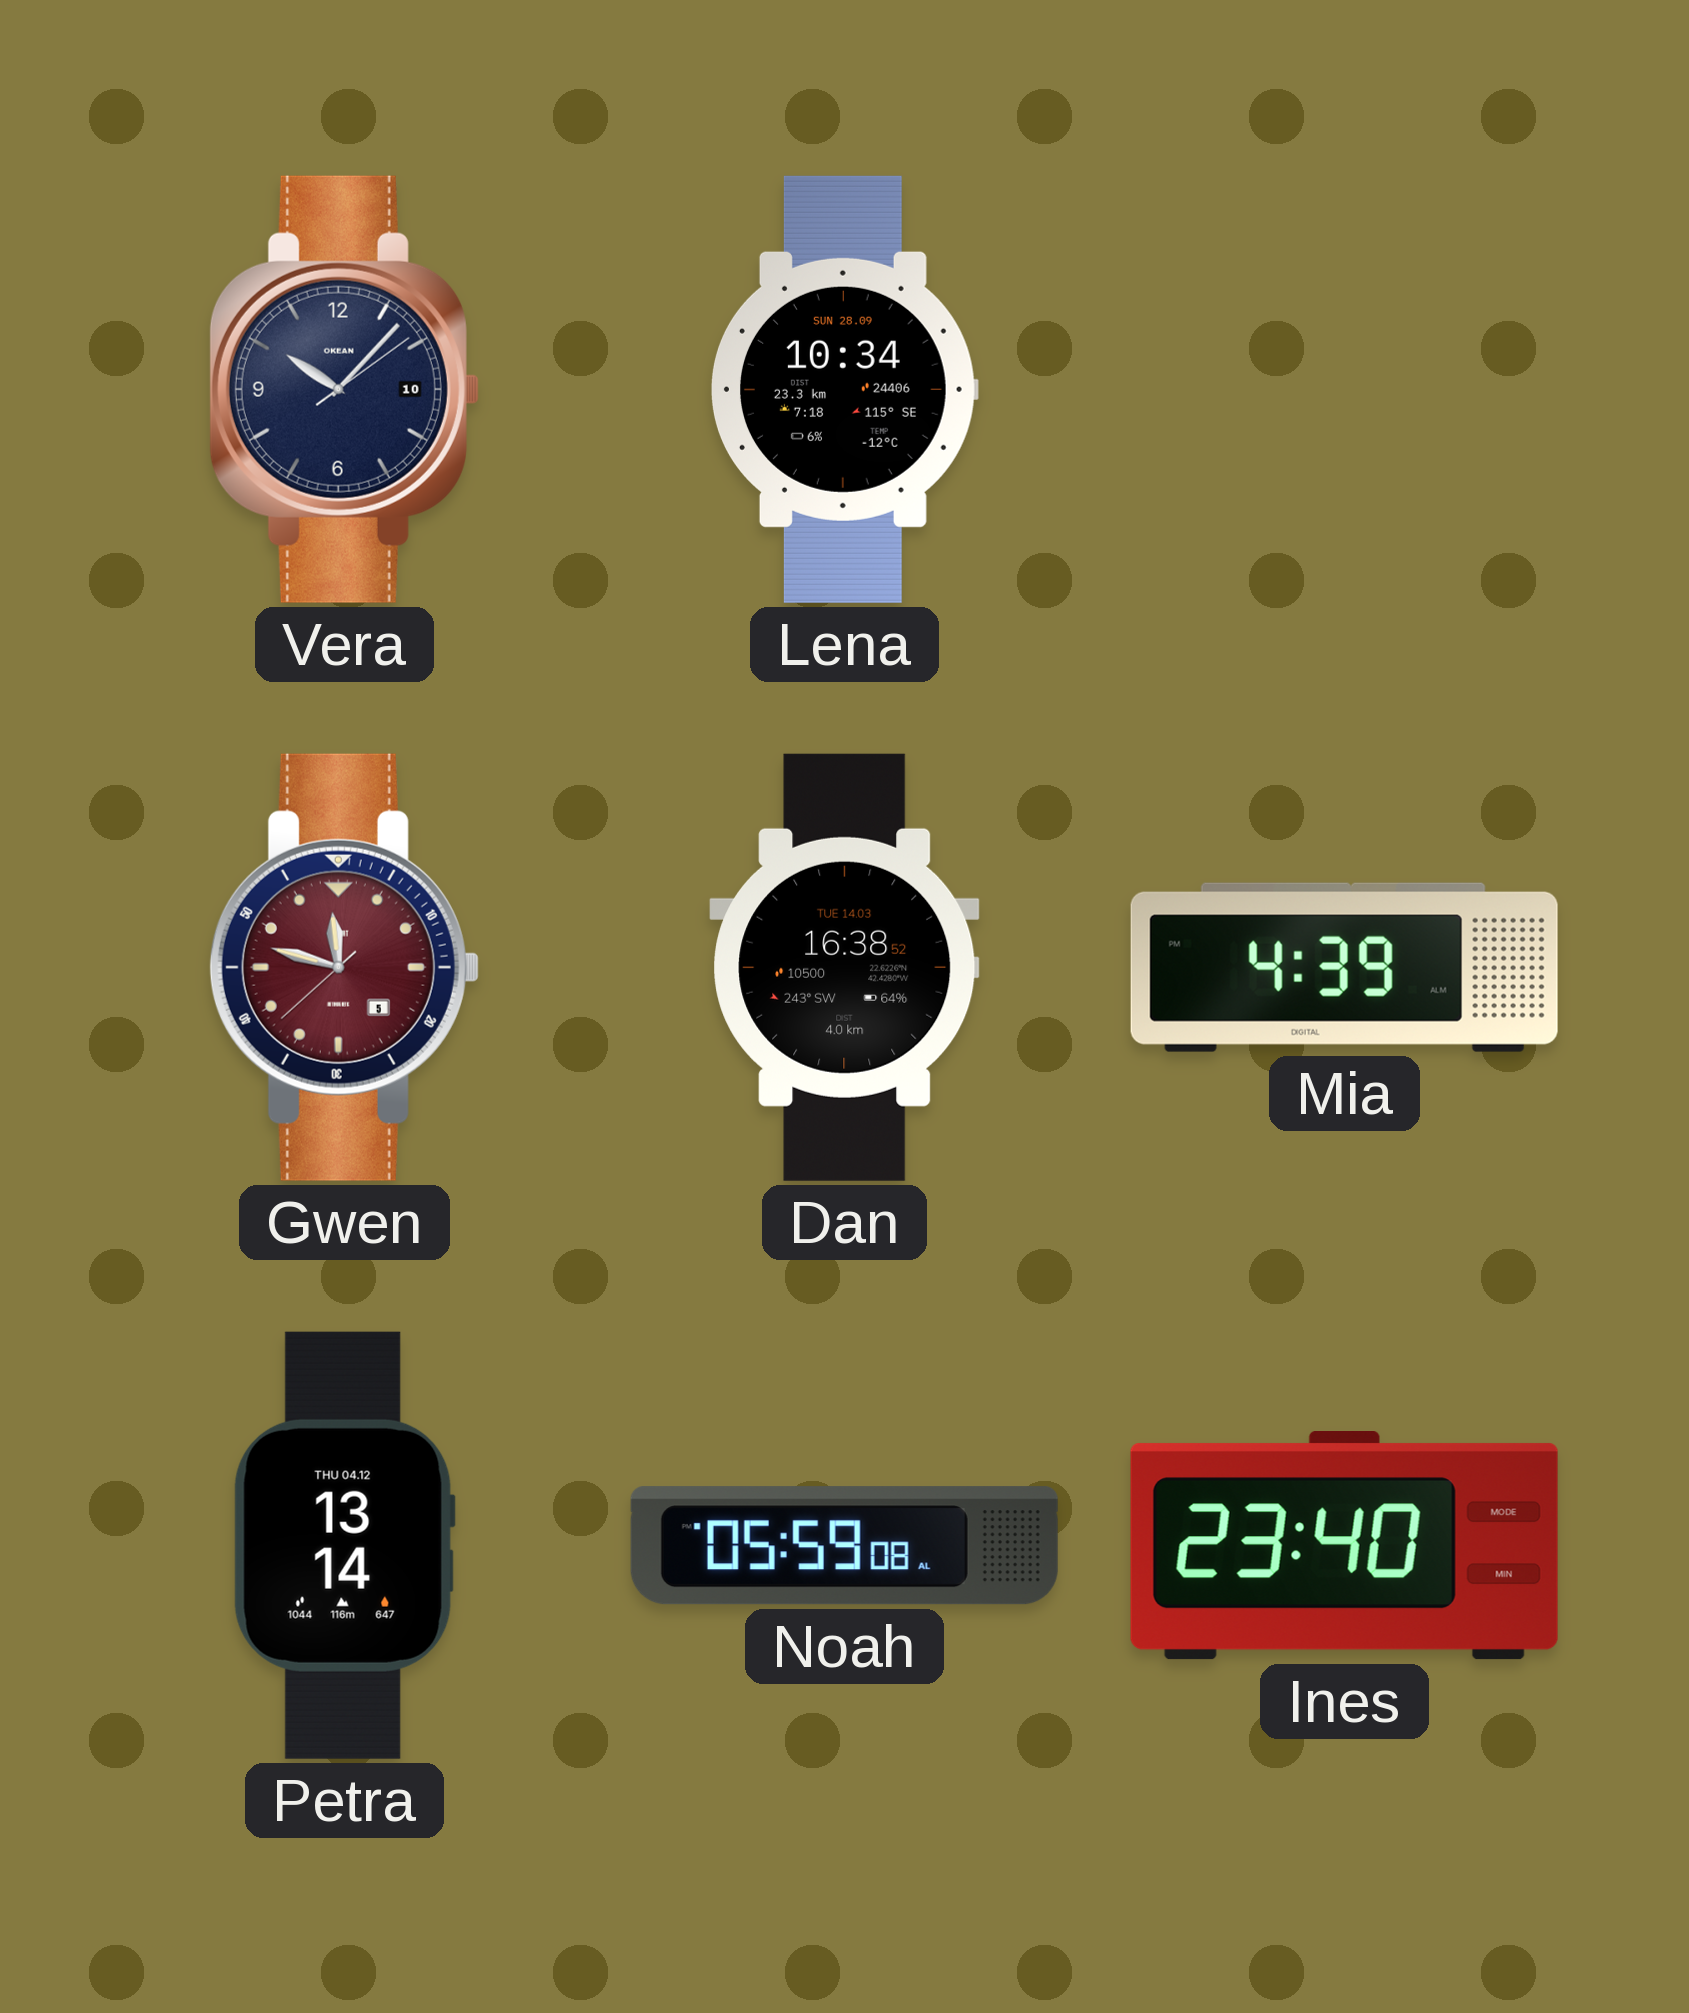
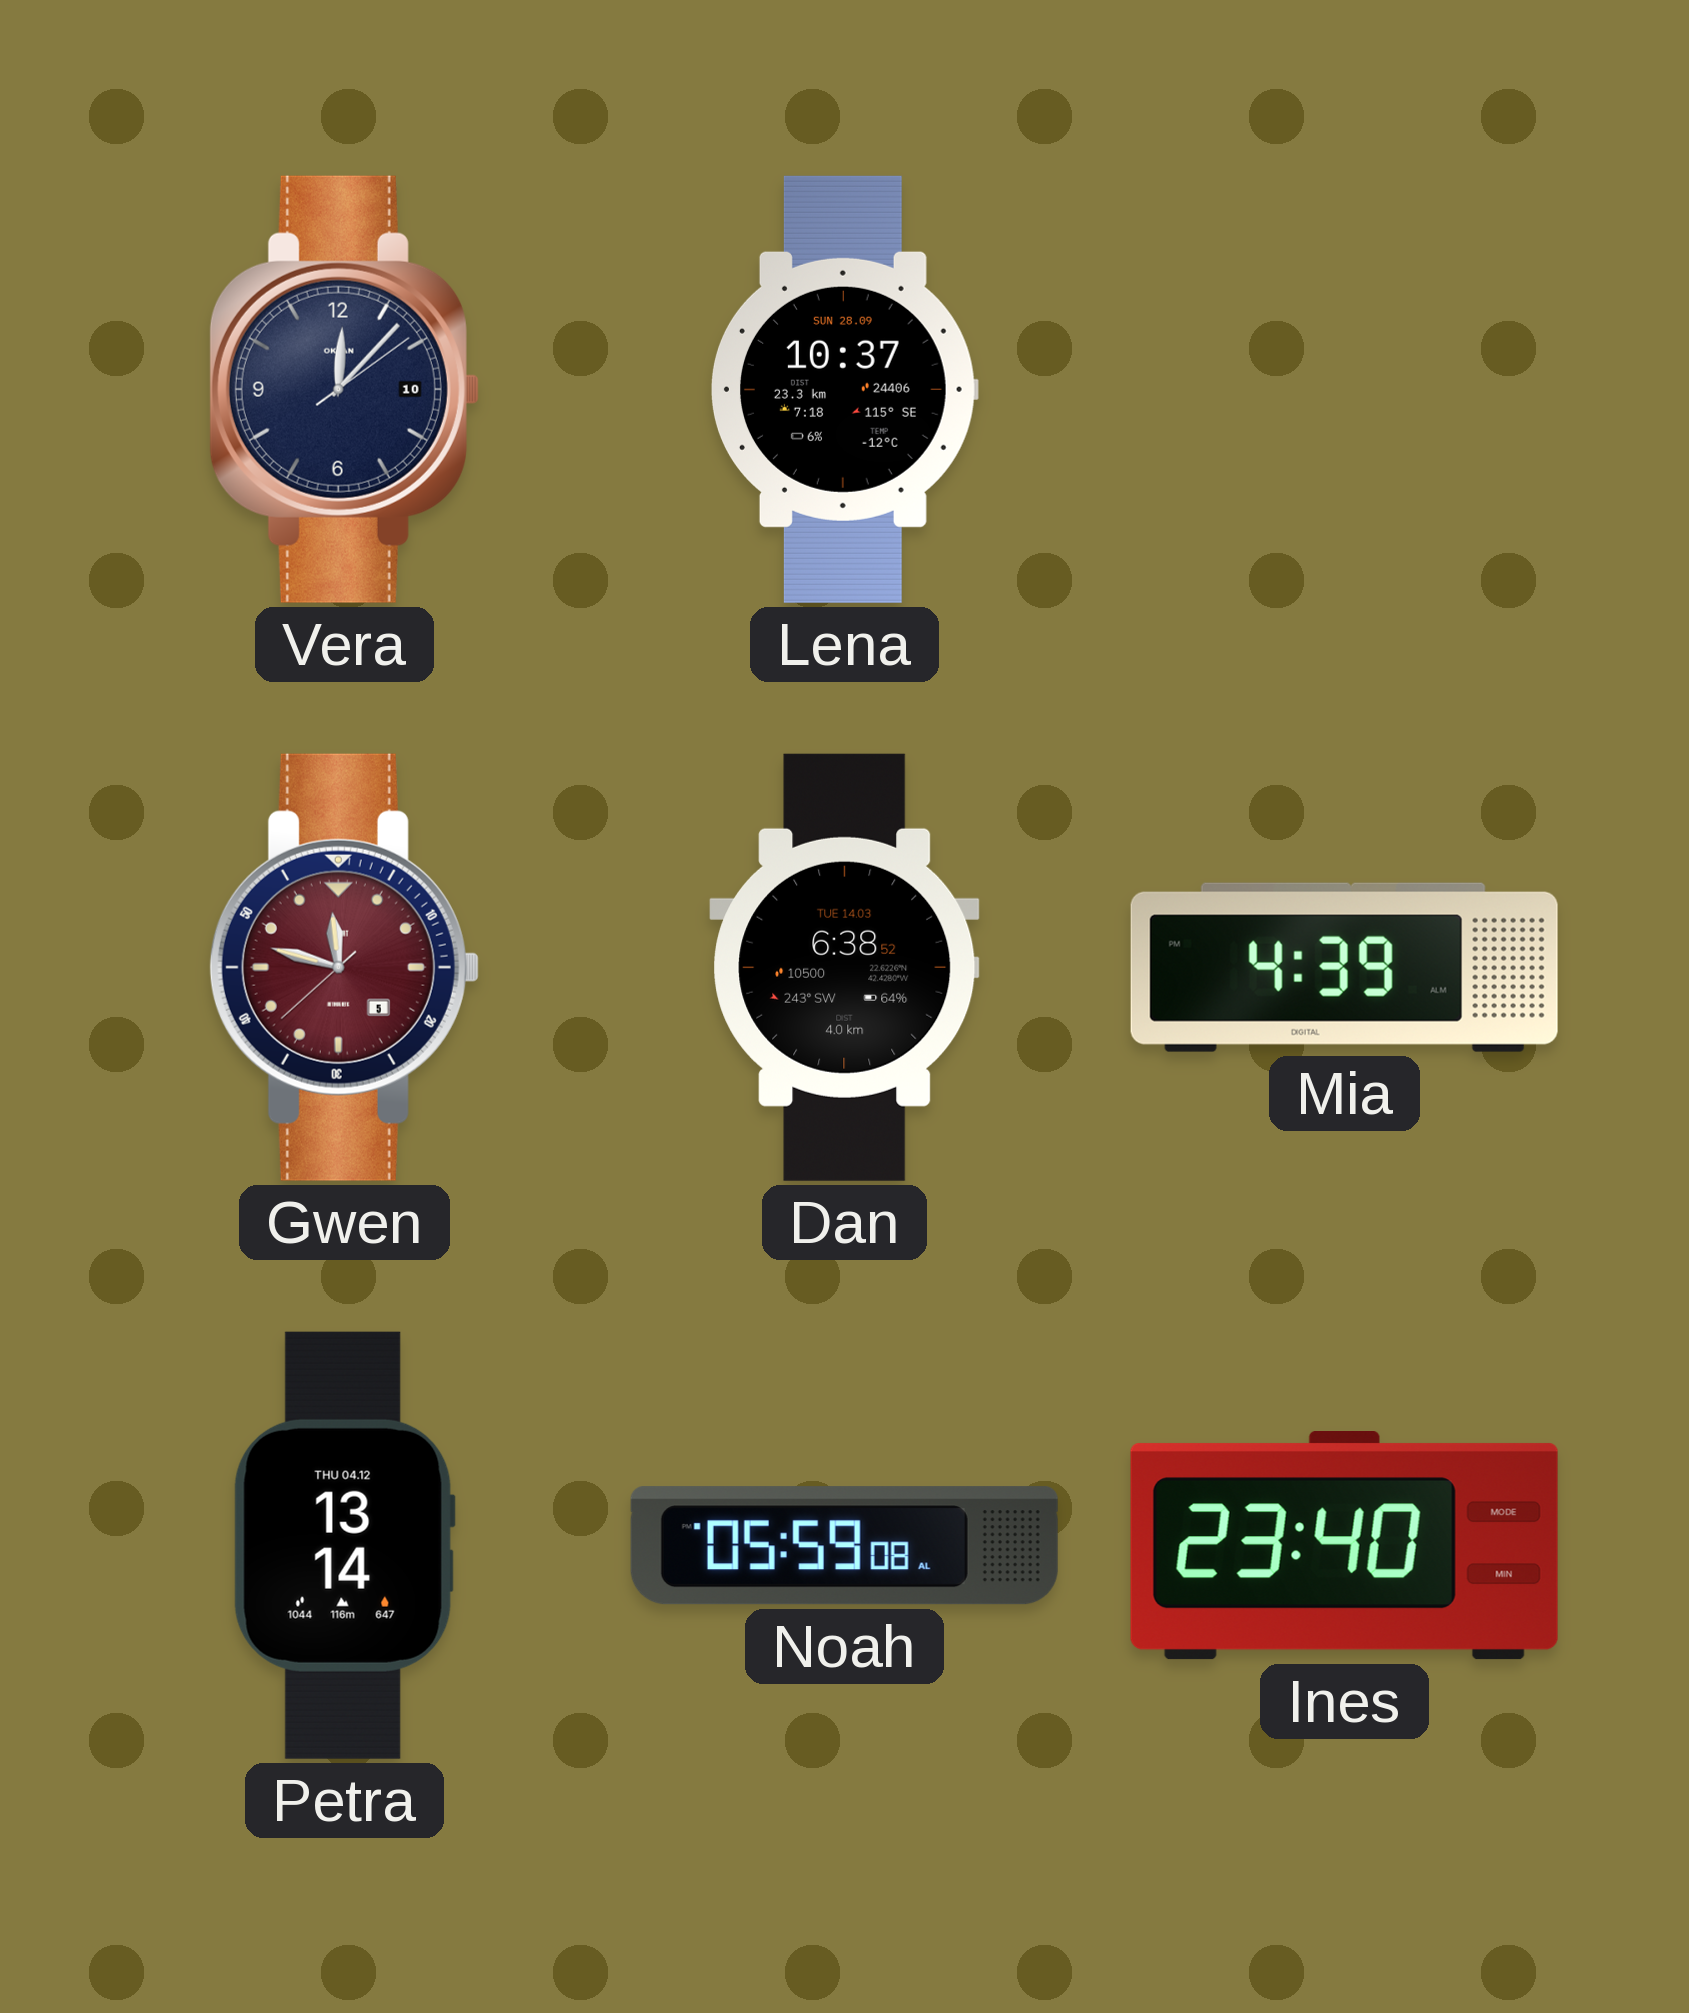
Vera: 10:07 -> 12:07
Lena: 10:34 -> 10:37
Dan: 16:38 -> 6:38
